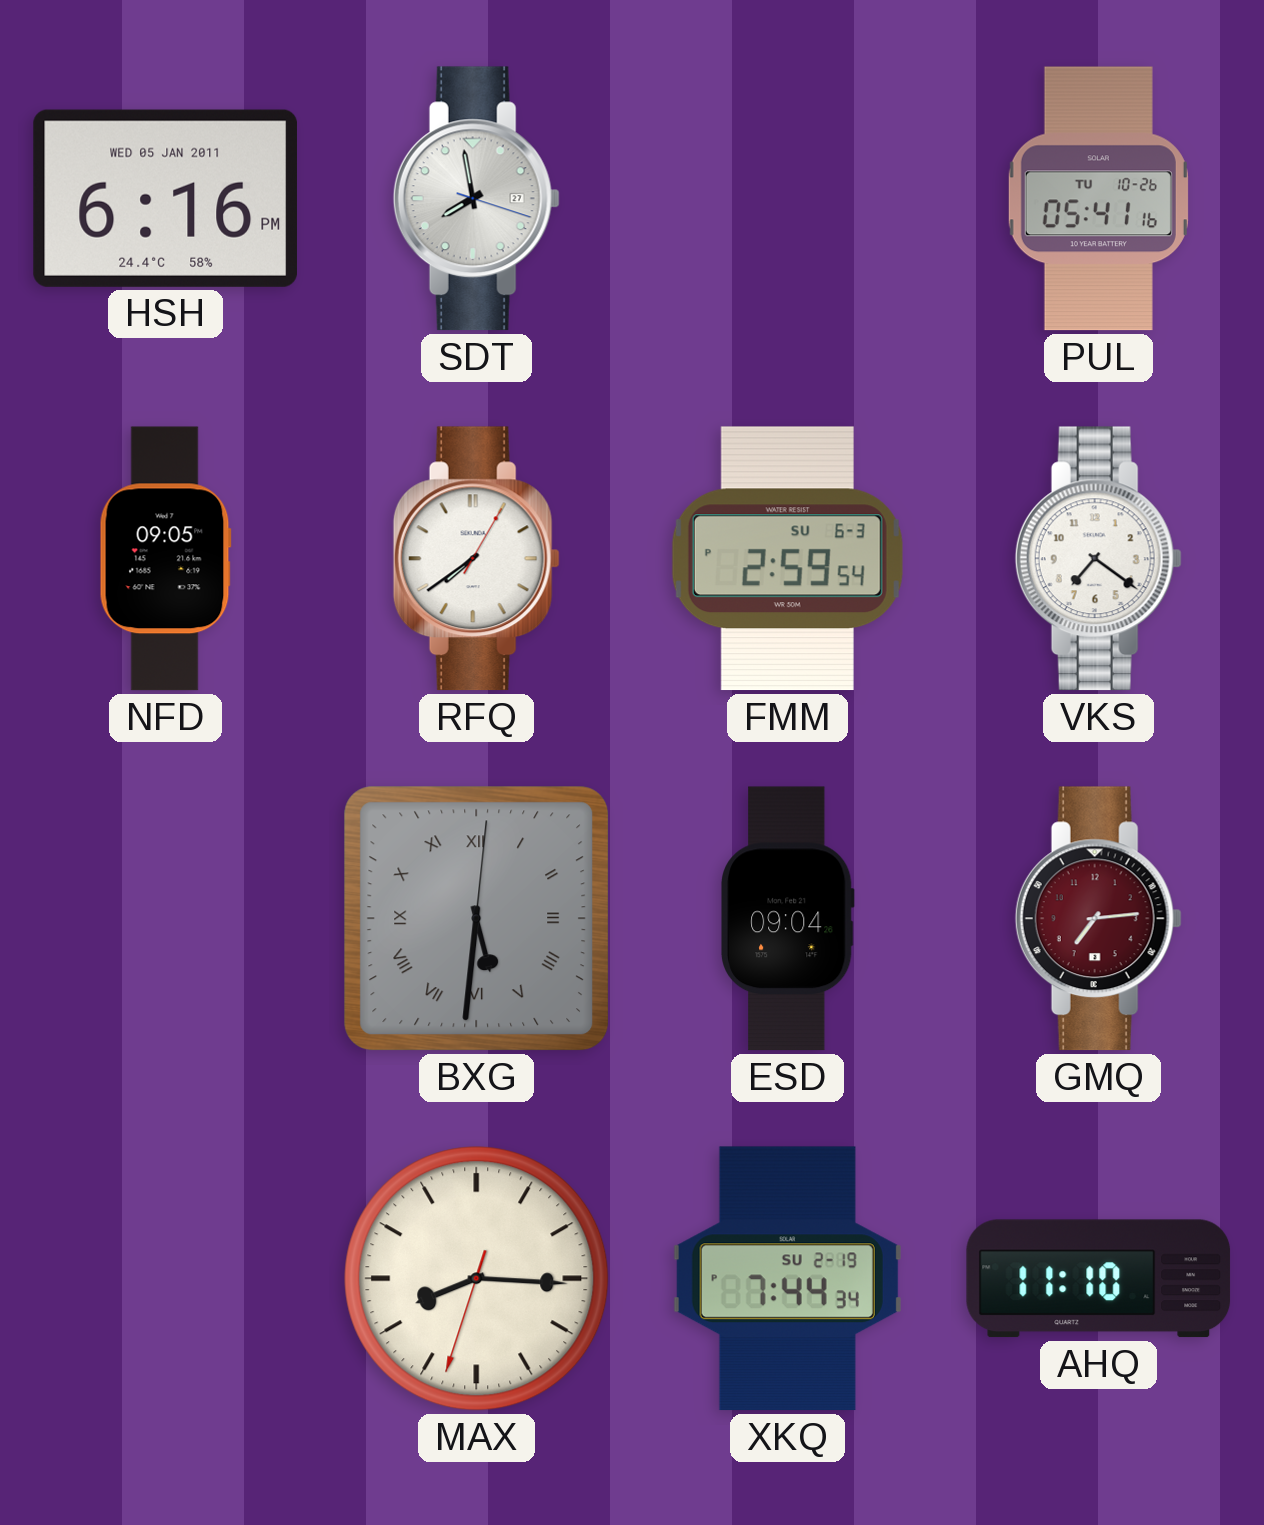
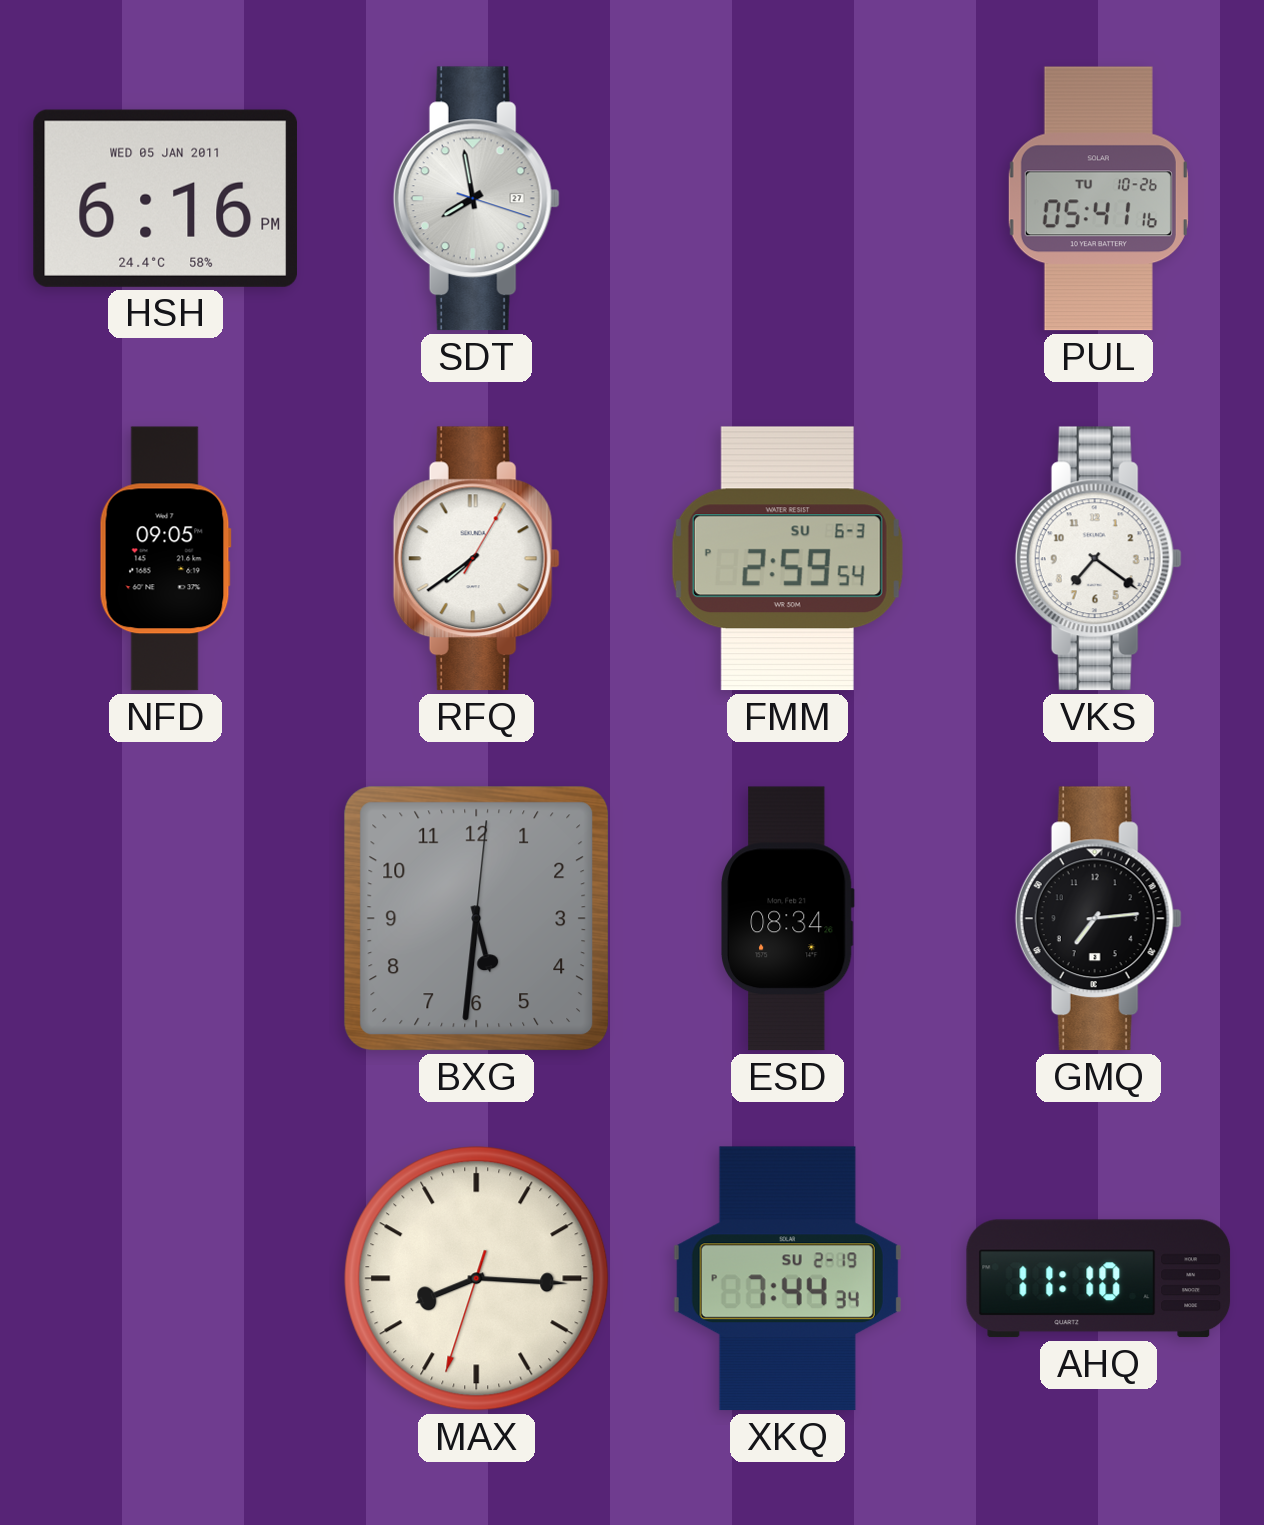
BXG numerals: Roman -> Arabic
ESD: 09:04 -> 08:34
GMQ dial: burgundy -> black
